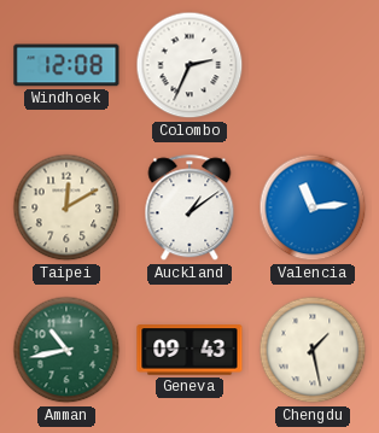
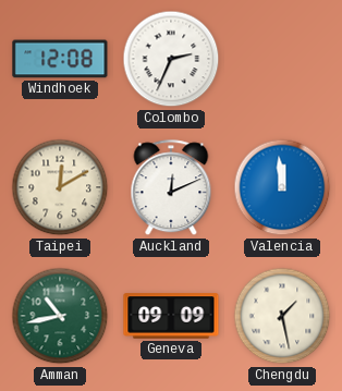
Auckland: 1:09 -> 12:11
Valencia: 11:14 -> 11:59
Geneva: 09:43 -> 09:09
